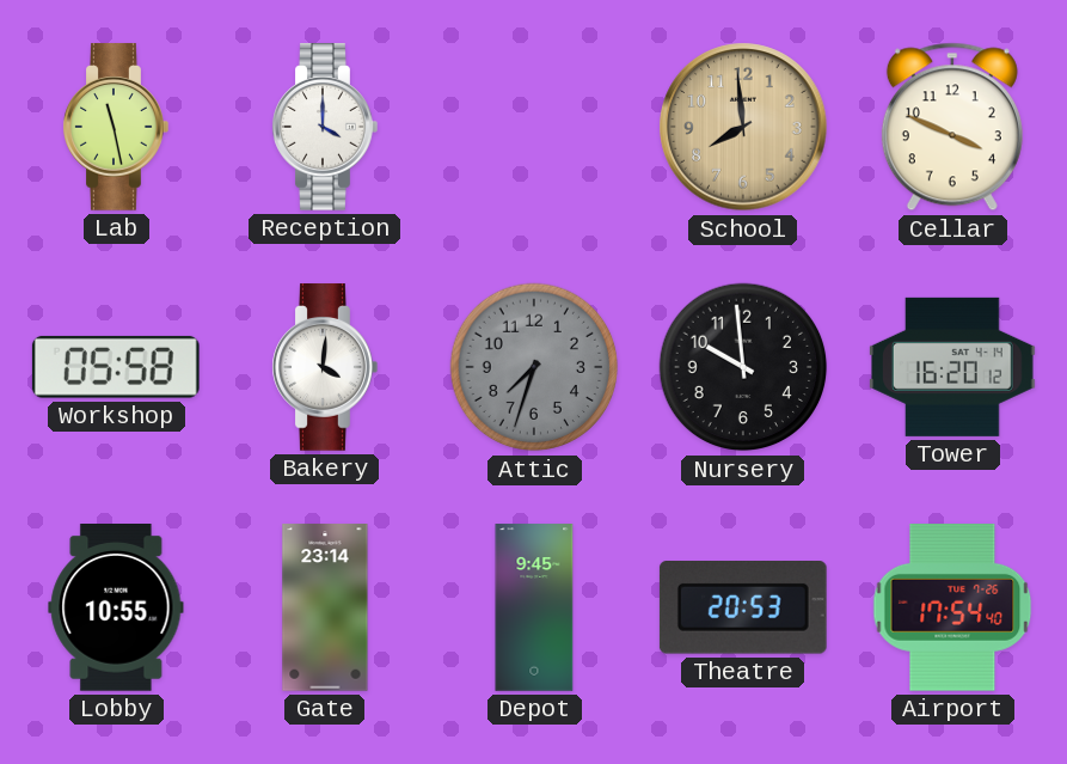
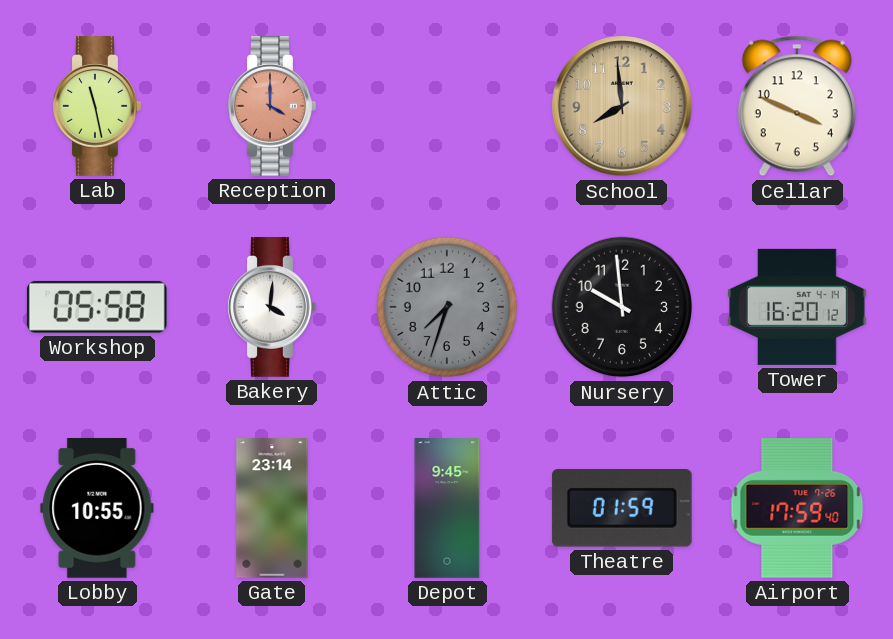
Reception dial: white -> salmon
Theatre: 20:53 -> 01:59
Airport: 17:54 -> 17:59
